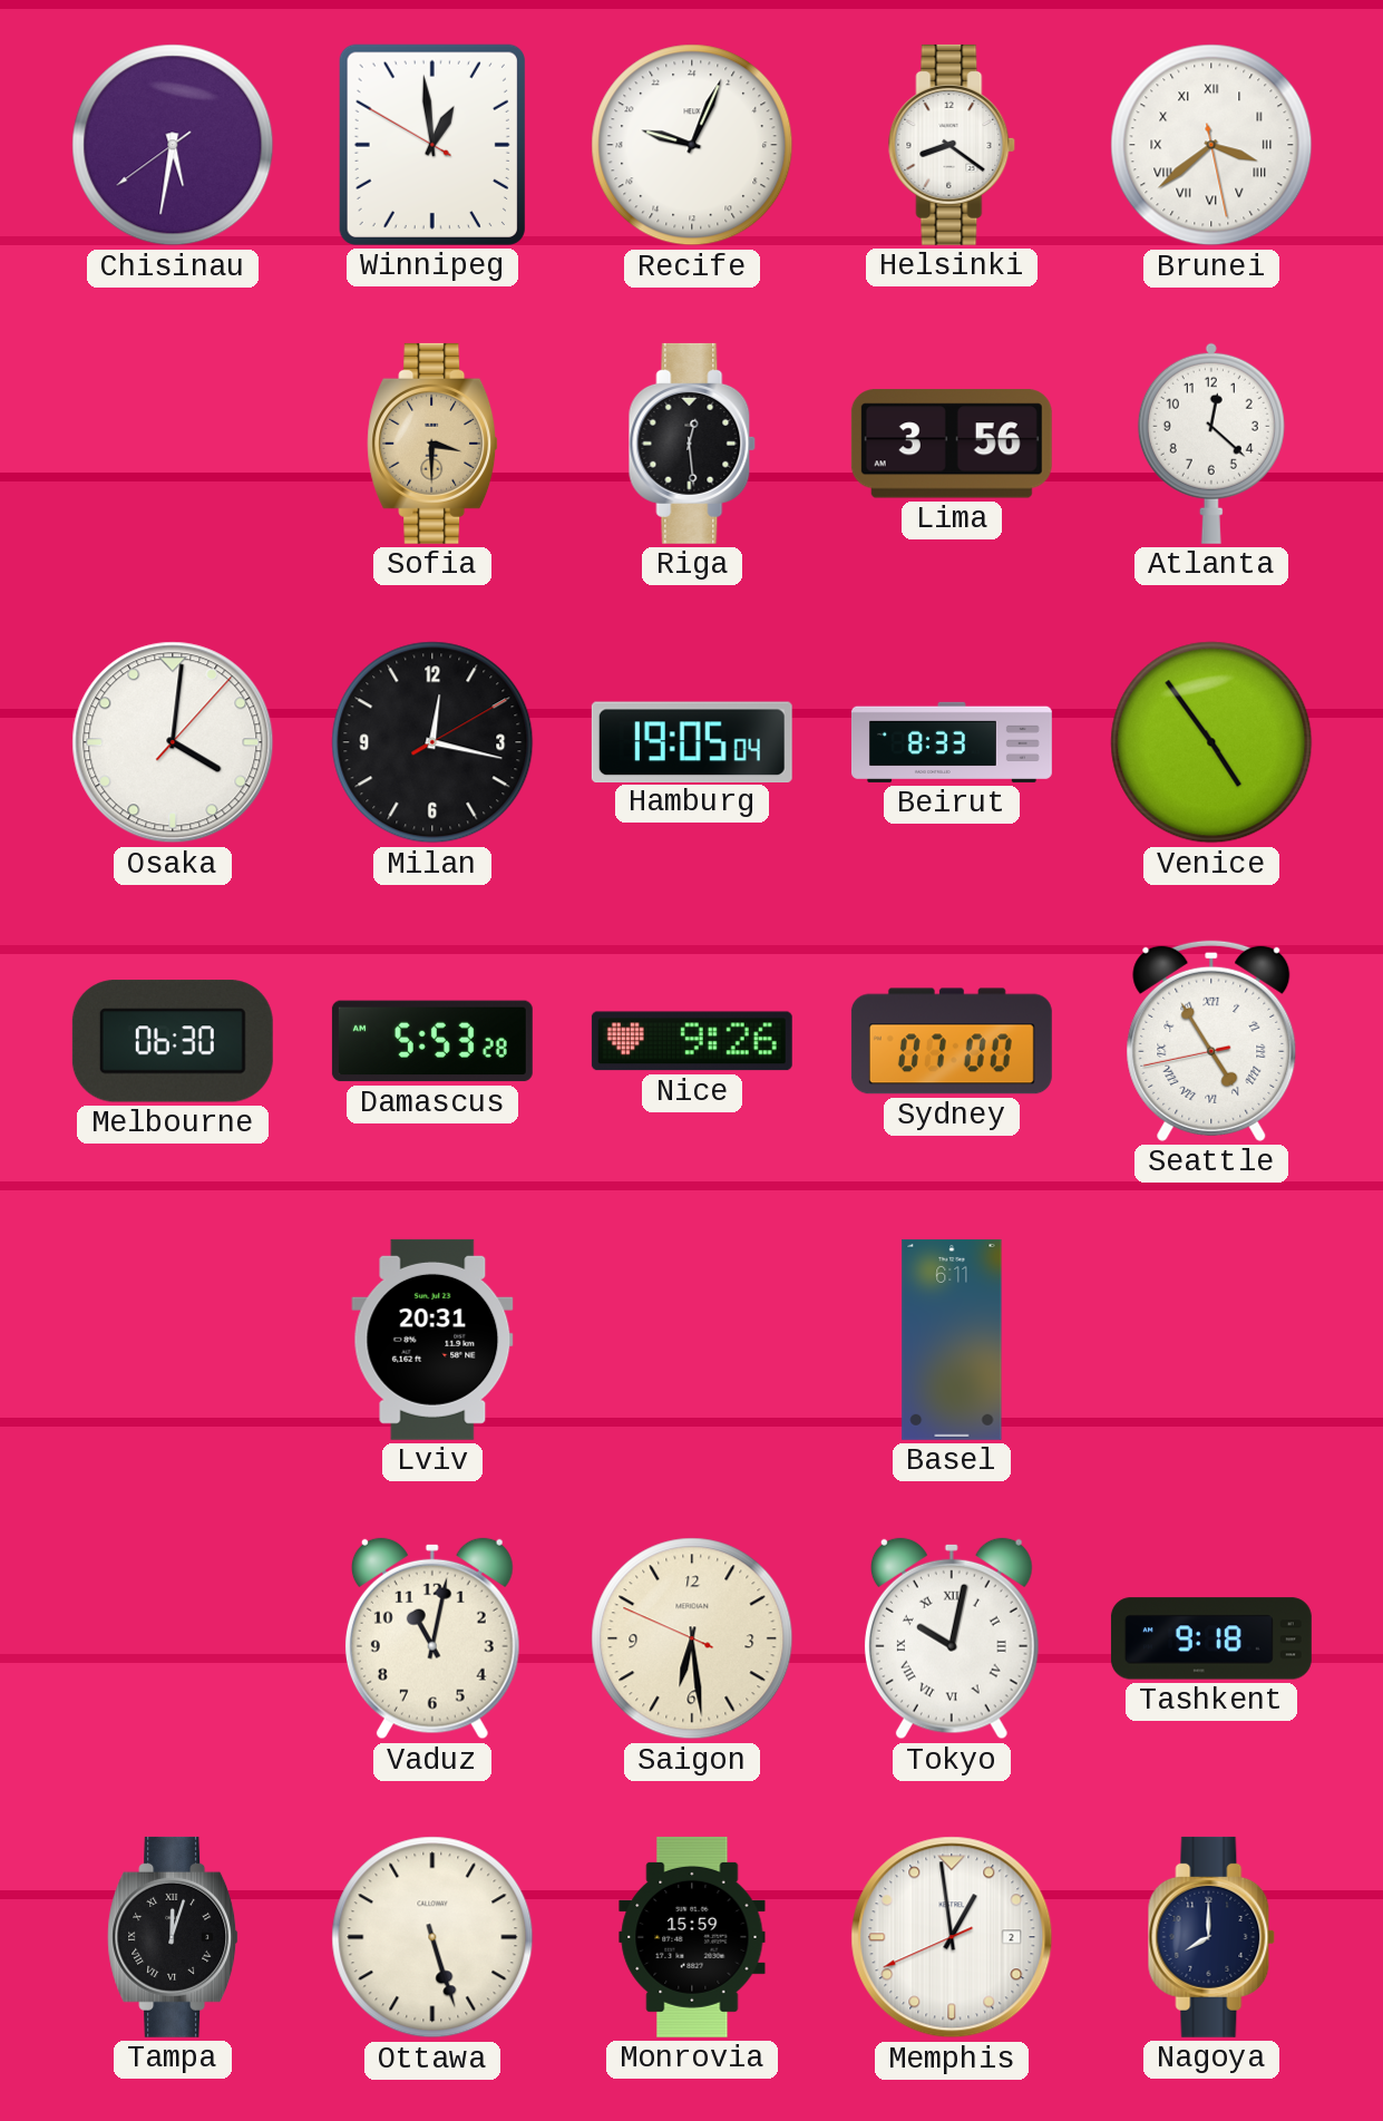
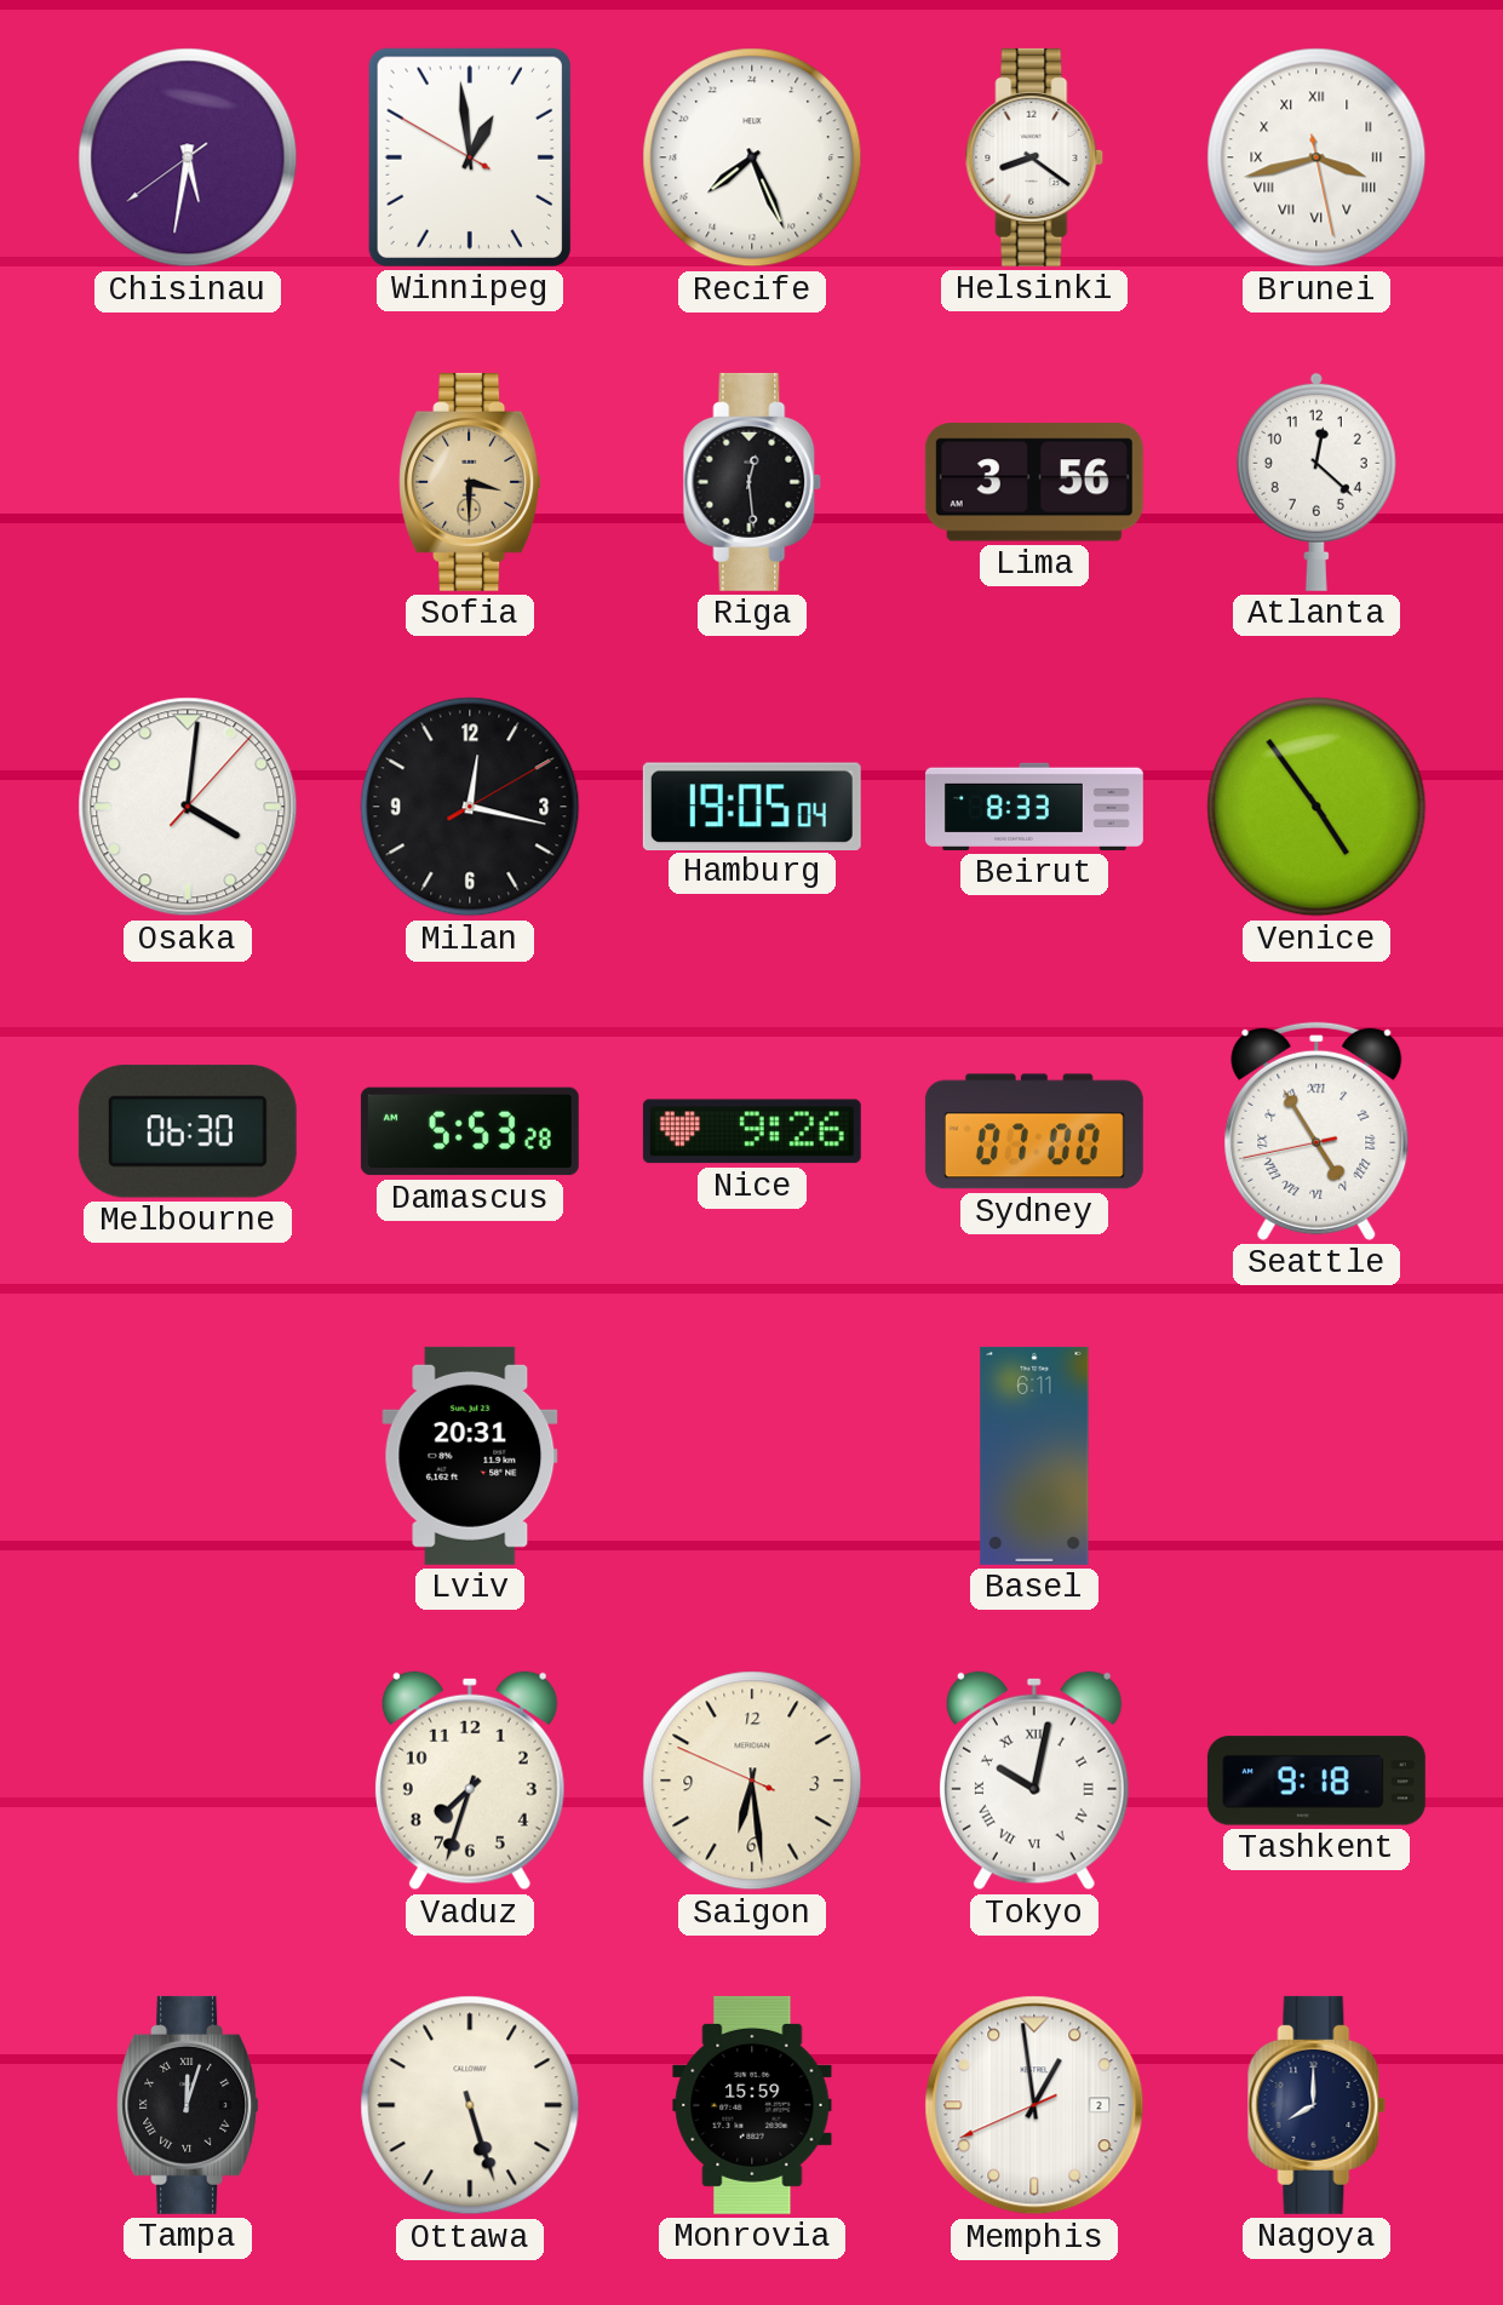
Recife: 19:04 -> 15:26
Brunei: 3:38 -> 3:42
Vaduz: 11:02 -> 7:33
